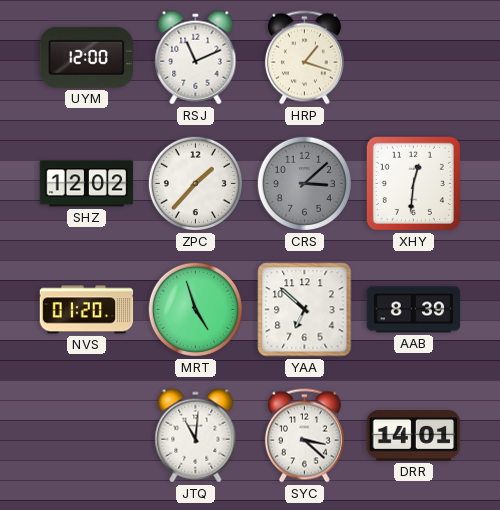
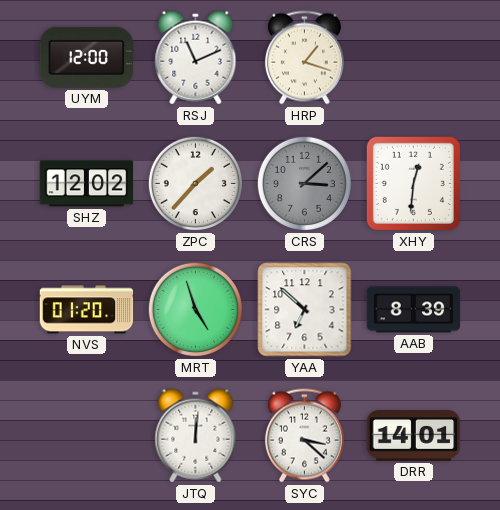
JTQ: 11:01 -> 12:01
